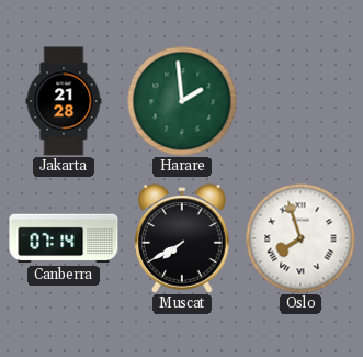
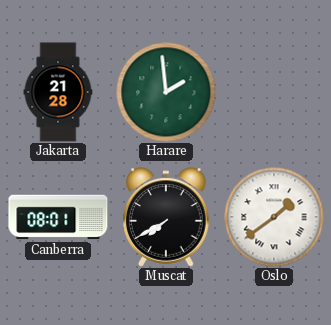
Canberra: 07:14 -> 08:01
Oslo: 7:57 -> 1:39
